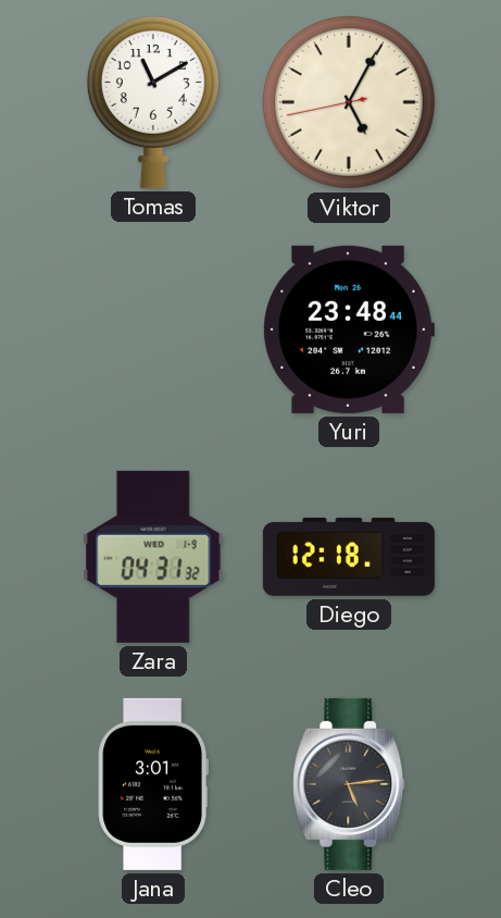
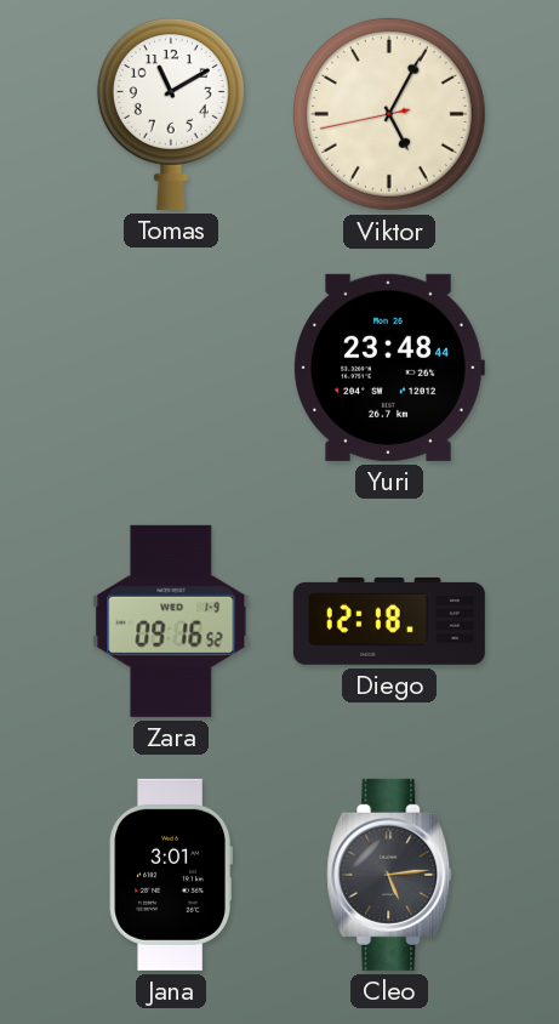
Zara: 04:31 -> 09:16
